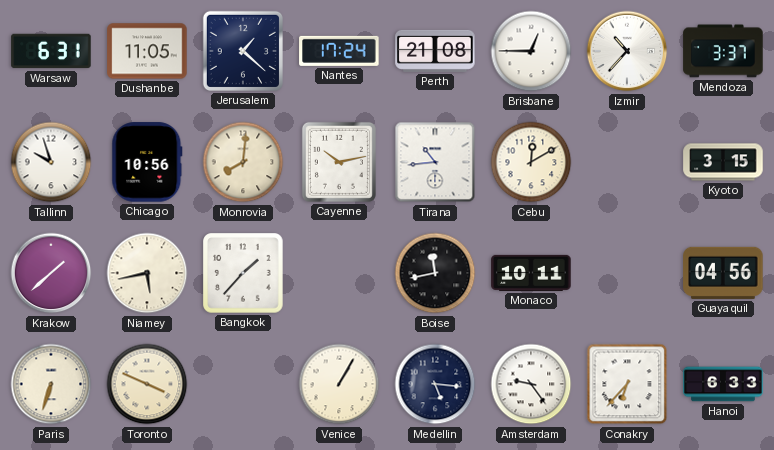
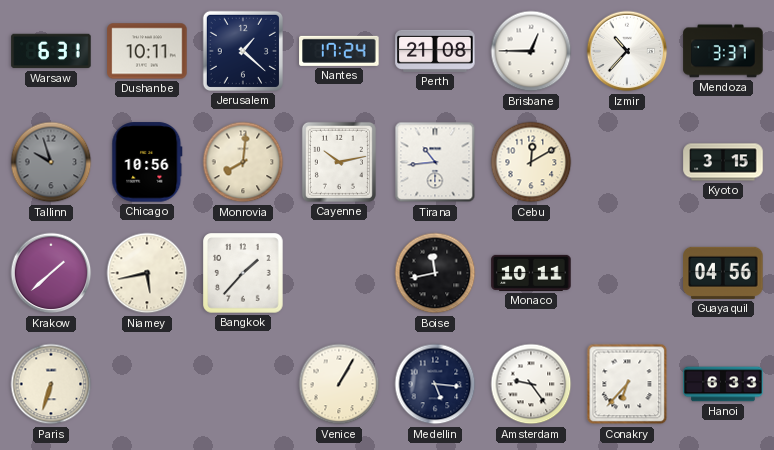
Dushanbe: 11:05 -> 10:11
Tallinn dial: white -> grey
Toronto: 3:49 -> none
